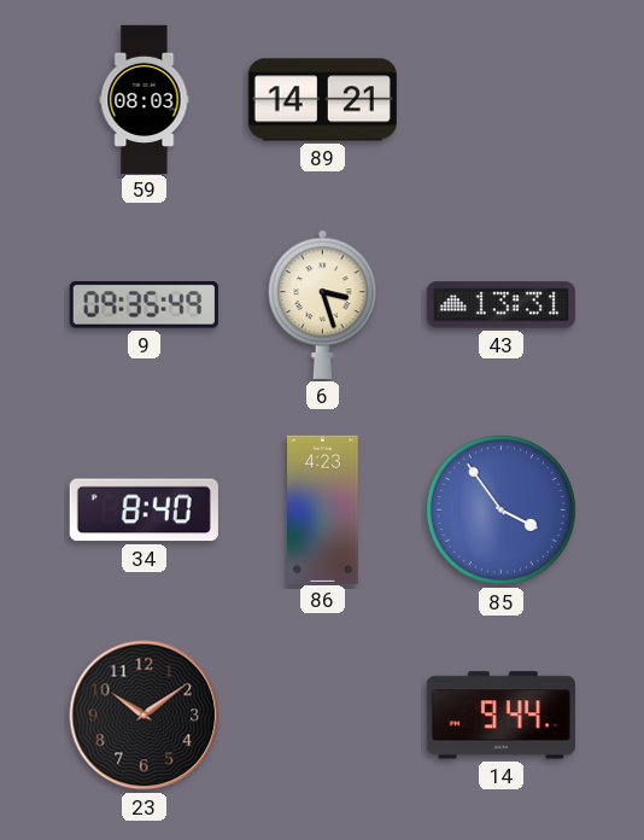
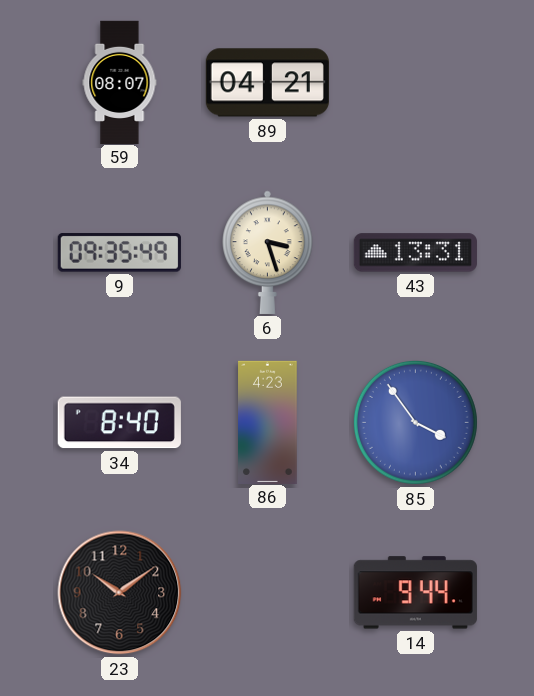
59: 08:03 -> 08:07
89: 14:21 -> 04:21
